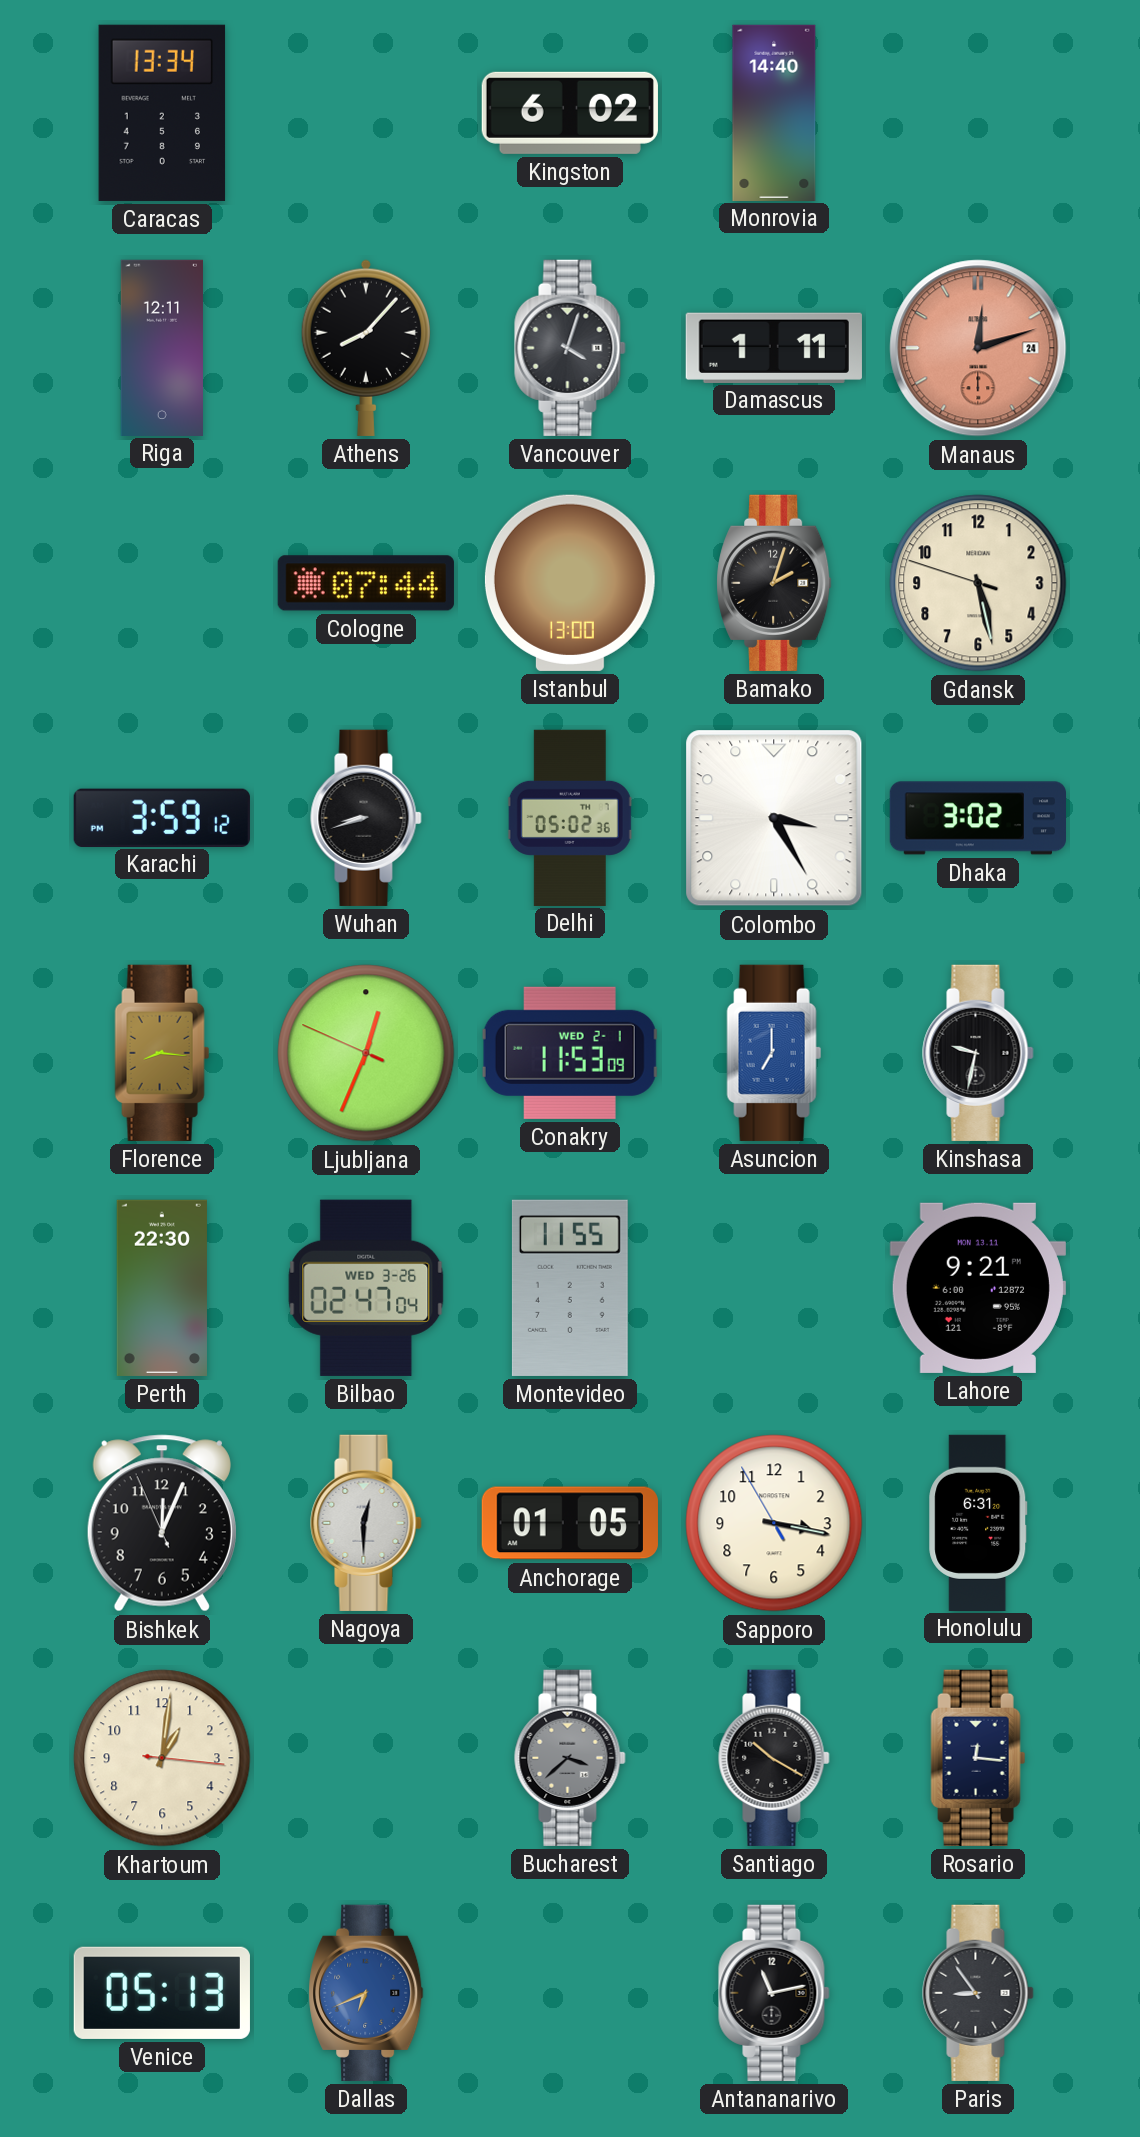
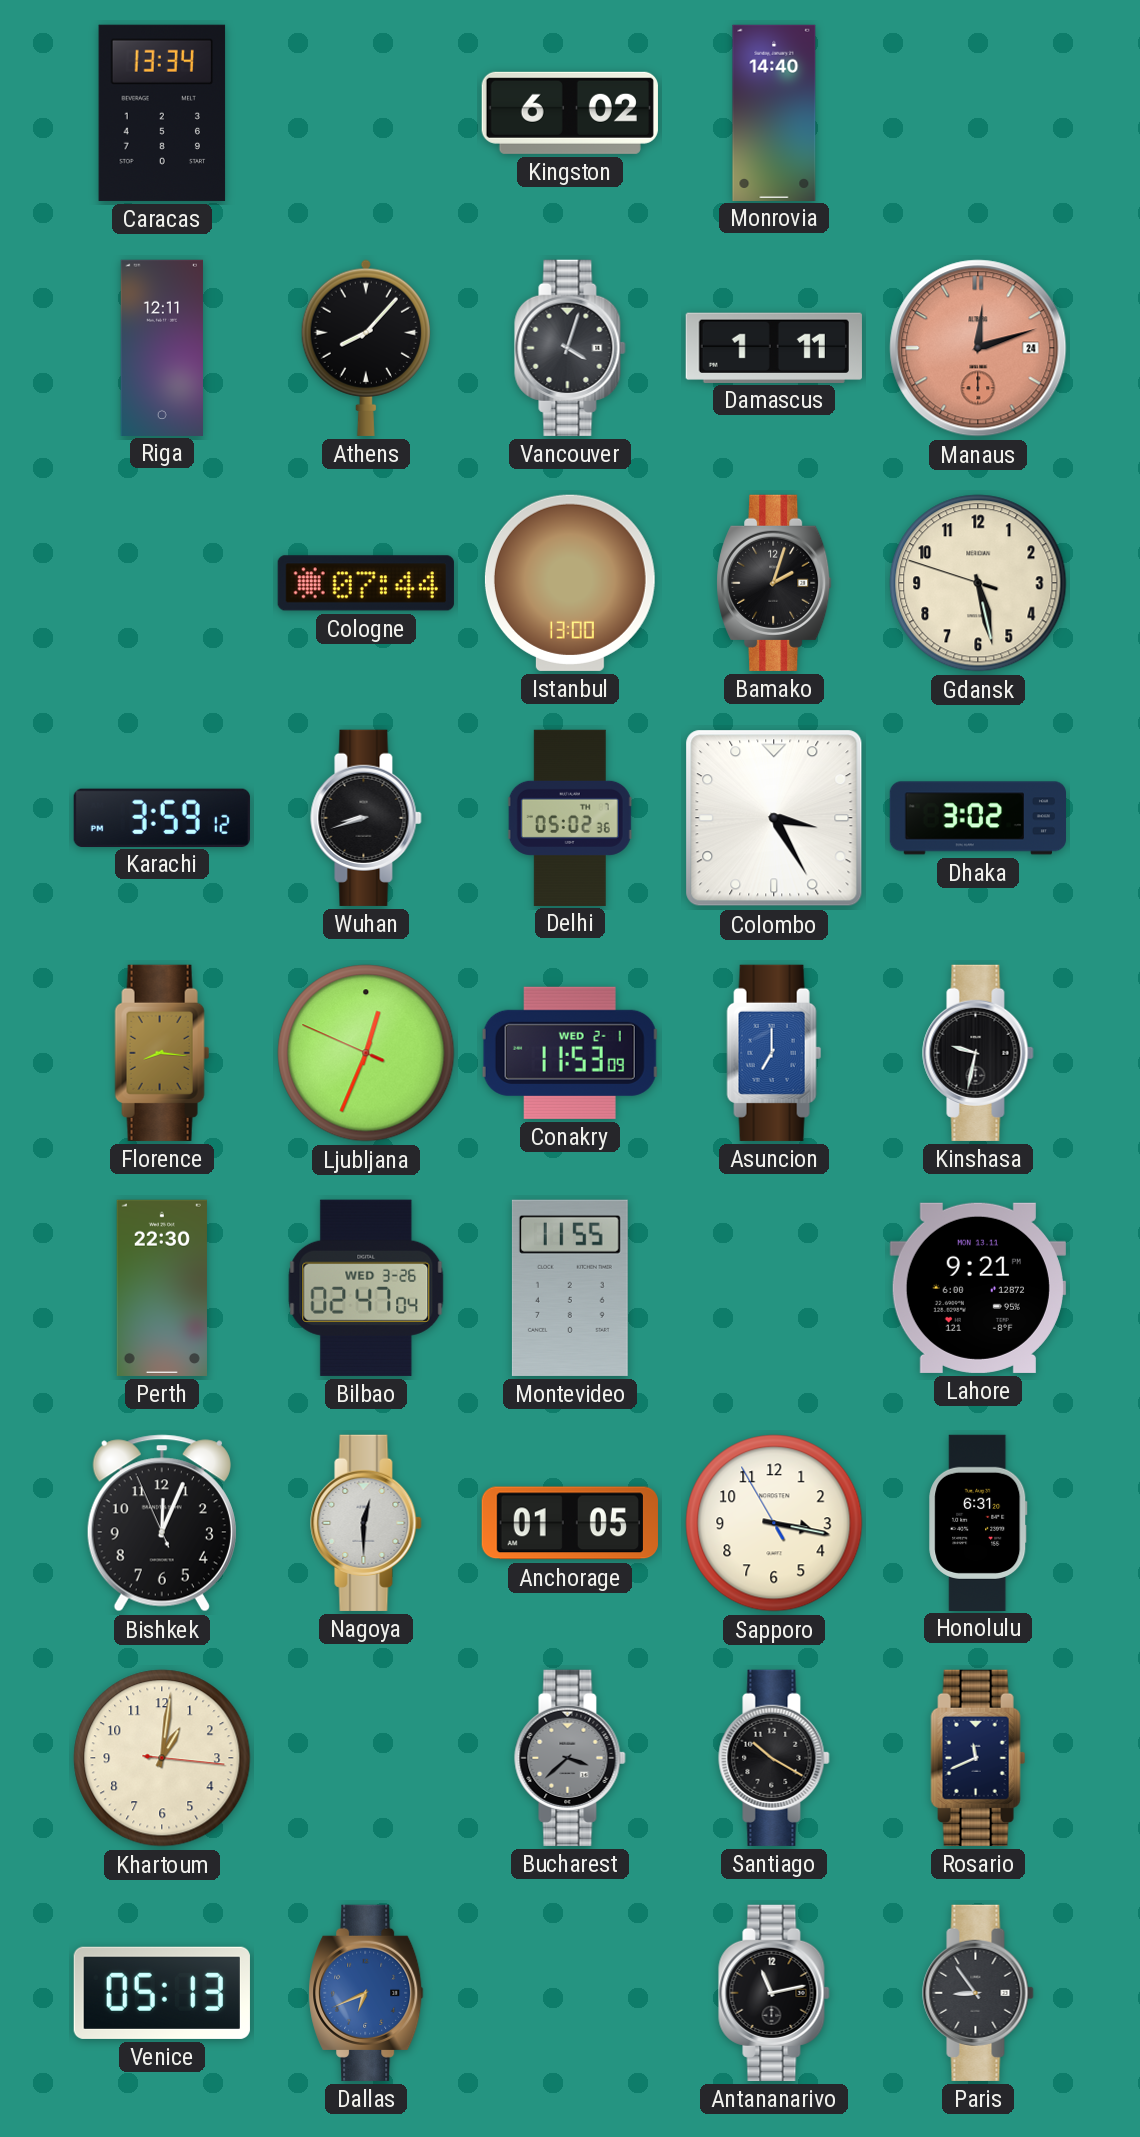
Rosario: 12:16 -> 11:41
